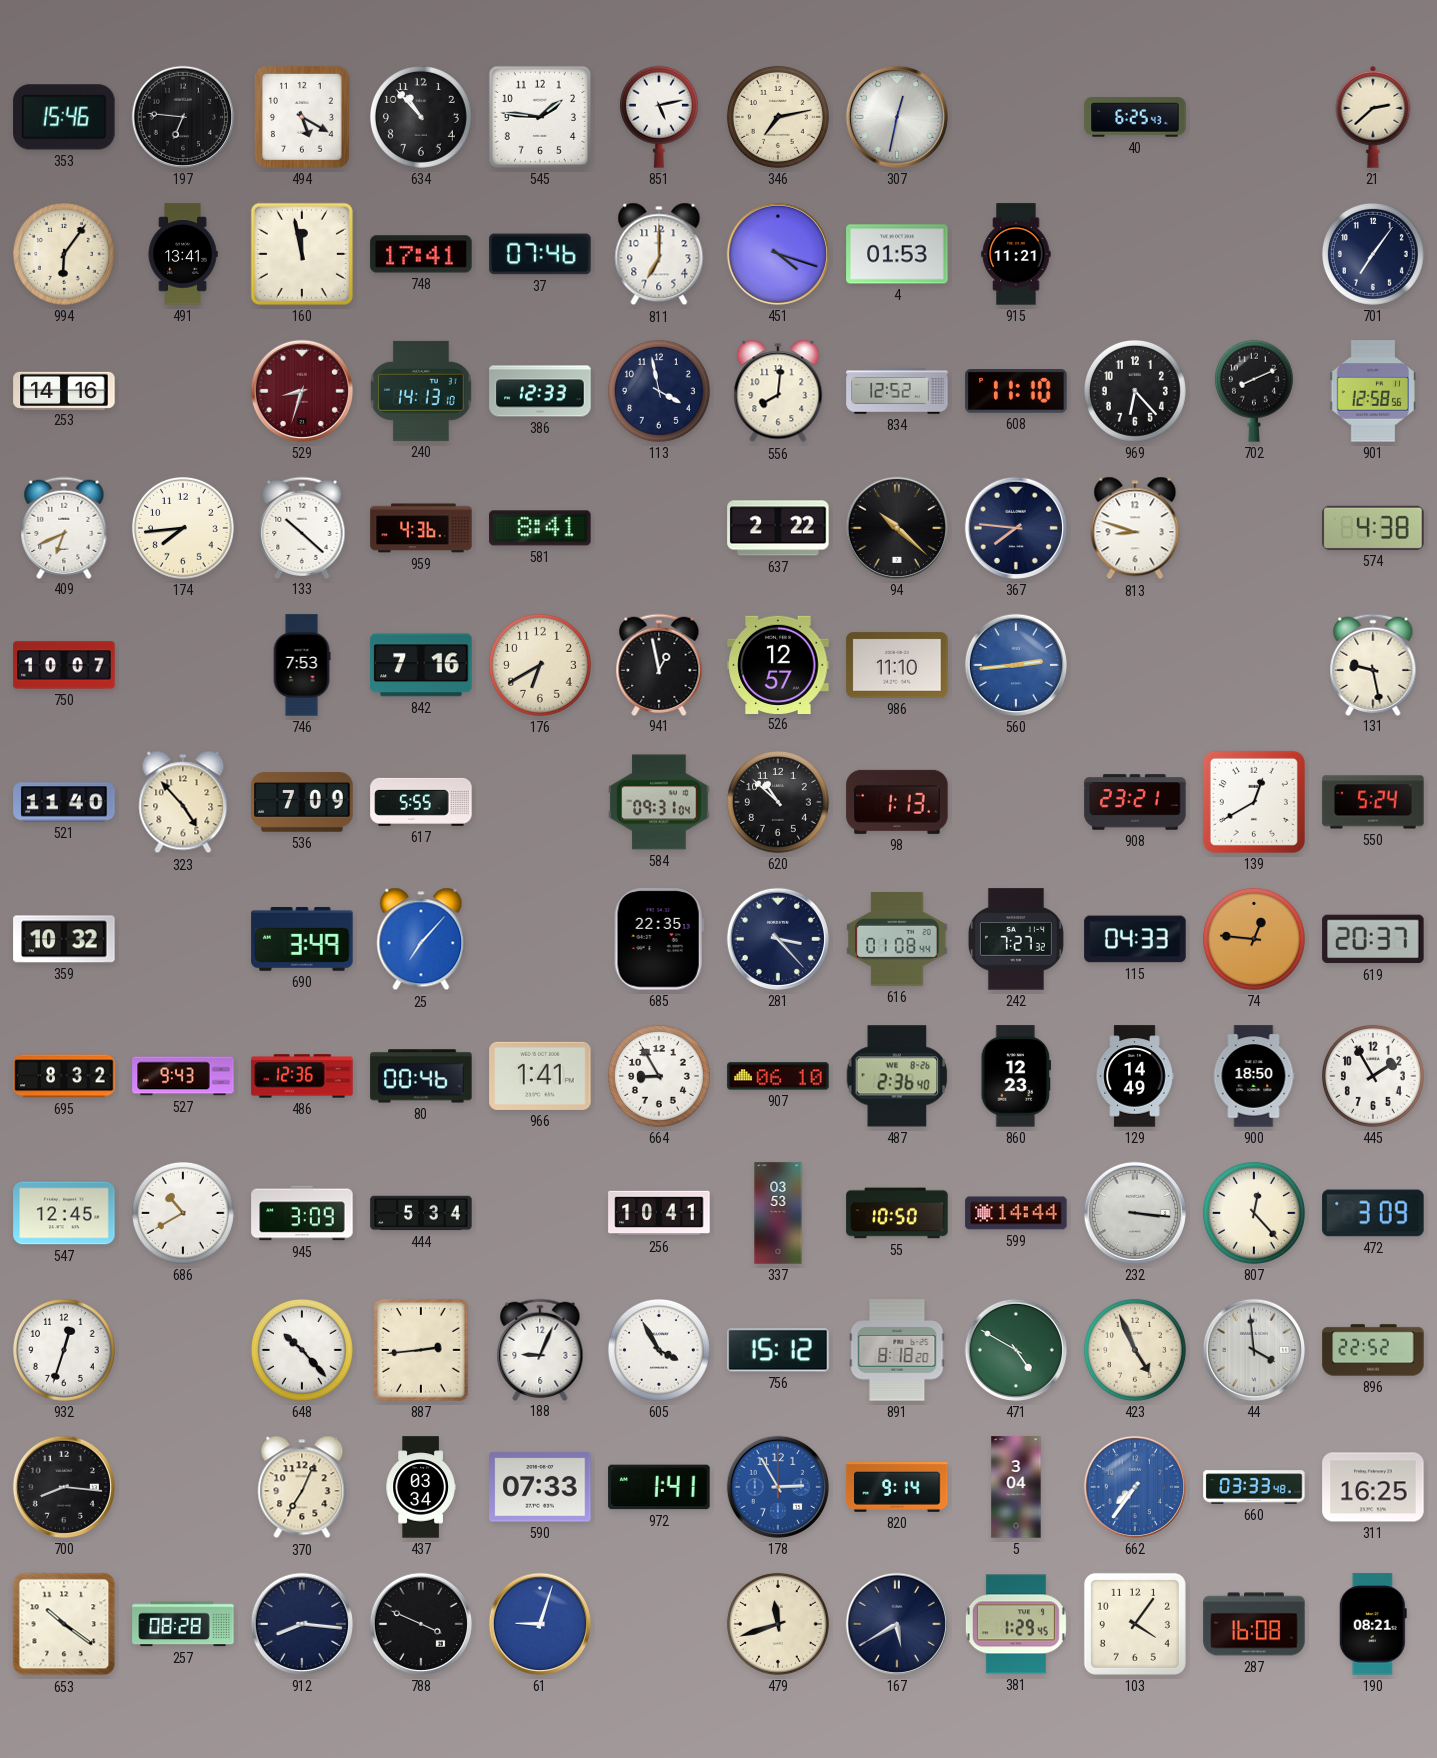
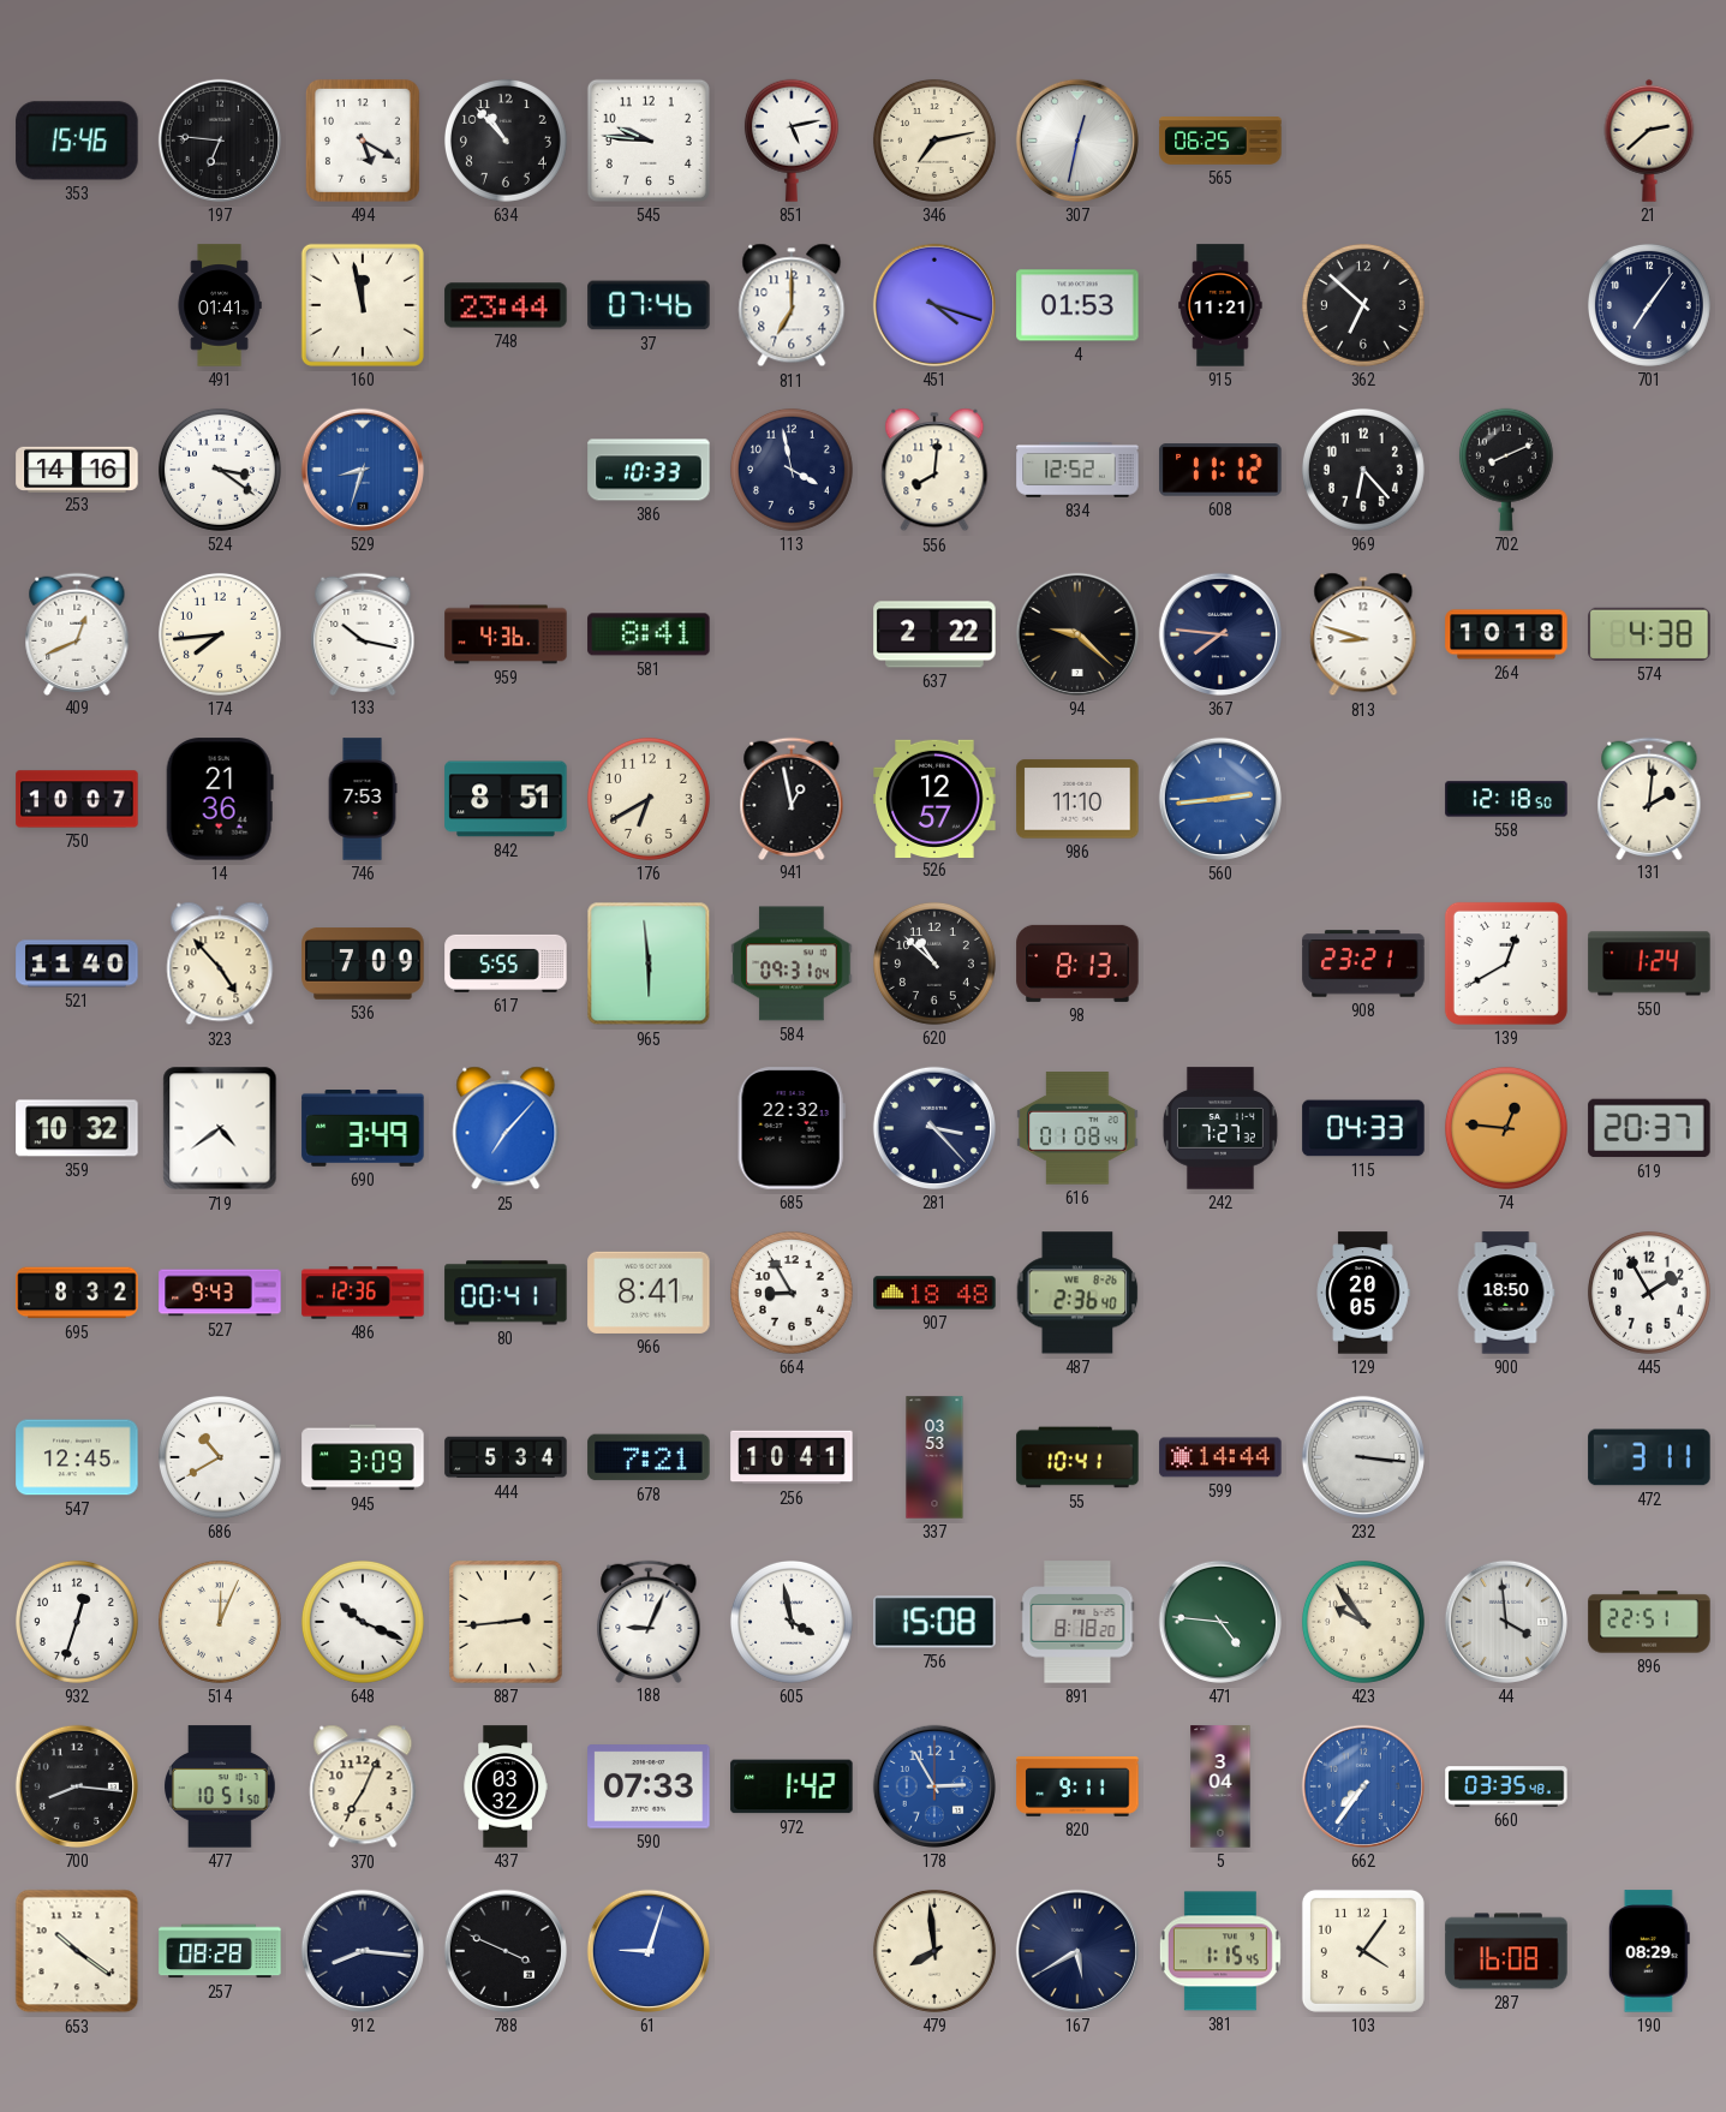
545: 1:46 -> 9:46
565: none -> 06:25
40: 6:25 -> none
994: 6:06 -> none
491: 13:41 -> 01:41
748: 17:41 -> 23:44
362: none -> 6:52
524: none -> 3:21
529 dial: burgundy -> blue
240: 14:13 -> none
386: 12:33 -> 10:33
608: 11:10 -> 11:12
901: 12:58 -> none
409: 6:41 -> 12:41
133: 10:22 -> 10:17
94: 10:22 -> 9:22
264: none -> 10:18
14: none -> 21:36
842: 7:16 -> 8:51
558: none -> 12:18
131: 9:28 -> 2:01
965: none -> 5:59
98: 1:13 -> 8:13
550: 5:24 -> 1:24
719: none -> 4:39
685: 22:35 -> 22:32
80: 00:46 -> 00:41
966: 1:41 -> 8:41
907: 06:10 -> 18:48
860: 12:23 -> none
129: 14:49 -> 20:05
678: none -> 7:21
55: 10:50 -> 10:41
807: 12:23 -> none
472: 3:09 -> 3:11
514: none -> 12:04
648: 10:23 -> 10:19
605: 3:55 -> 3:58
756: 15:12 -> 15:08
471: 4:50 -> 4:46
423: 4:56 -> 9:54
896: 22:52 -> 22:51
477: none -> 10:51
437: 03:34 -> 03:32
972: 1:41 -> 1:42
820: 9:14 -> 9:11
660: 03:33 -> 03:35
311: 16:25 -> none
479: 11:42 -> 7:59
381: 1:29 -> 1:15
190: 08:21 -> 08:29
